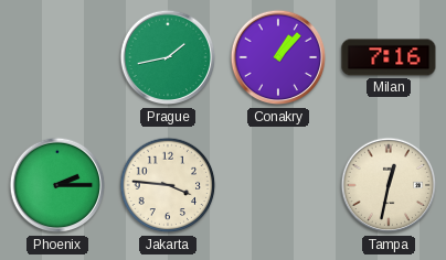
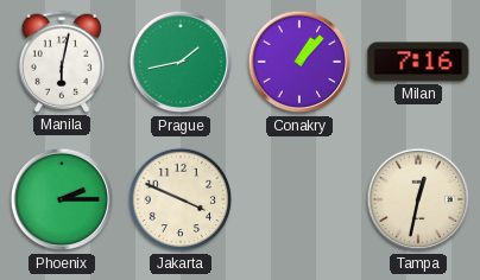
Manila: none -> 6:02
Jakarta: 3:46 -> 3:49
